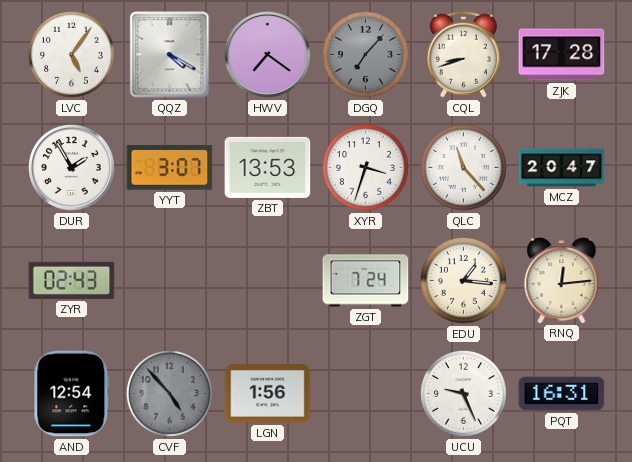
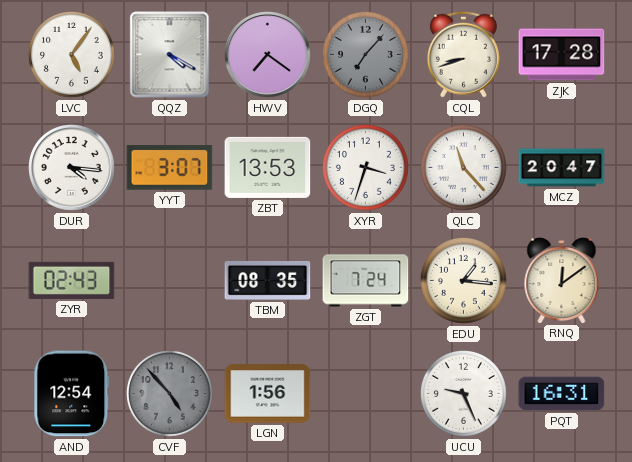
DUR: 1:55 -> 4:16
TBM: none -> 08:35
RNQ: 12:14 -> 12:09
